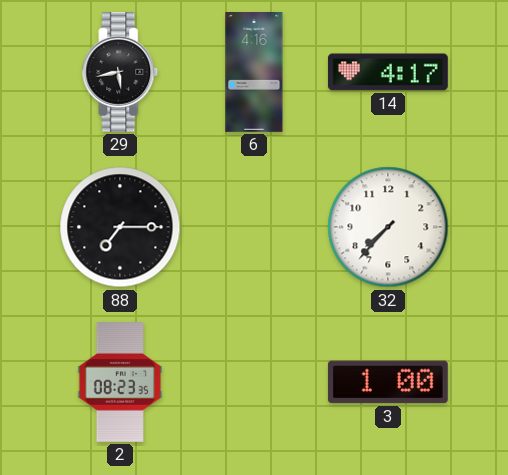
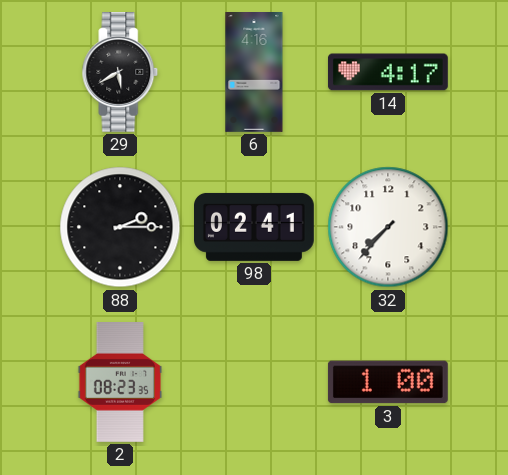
29: 5:43 -> 5:40
88: 7:15 -> 2:15
98: none -> 02:41
